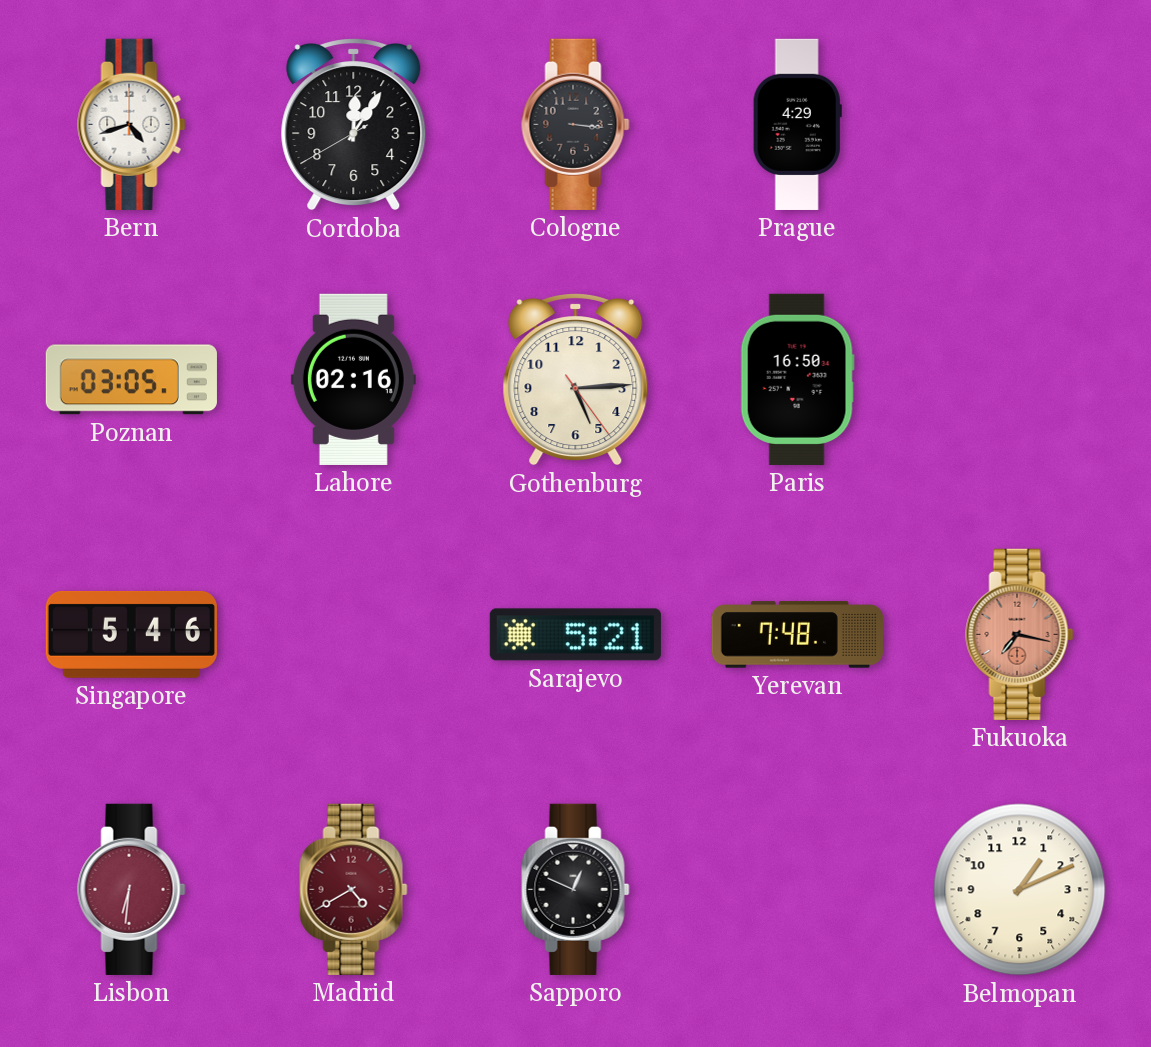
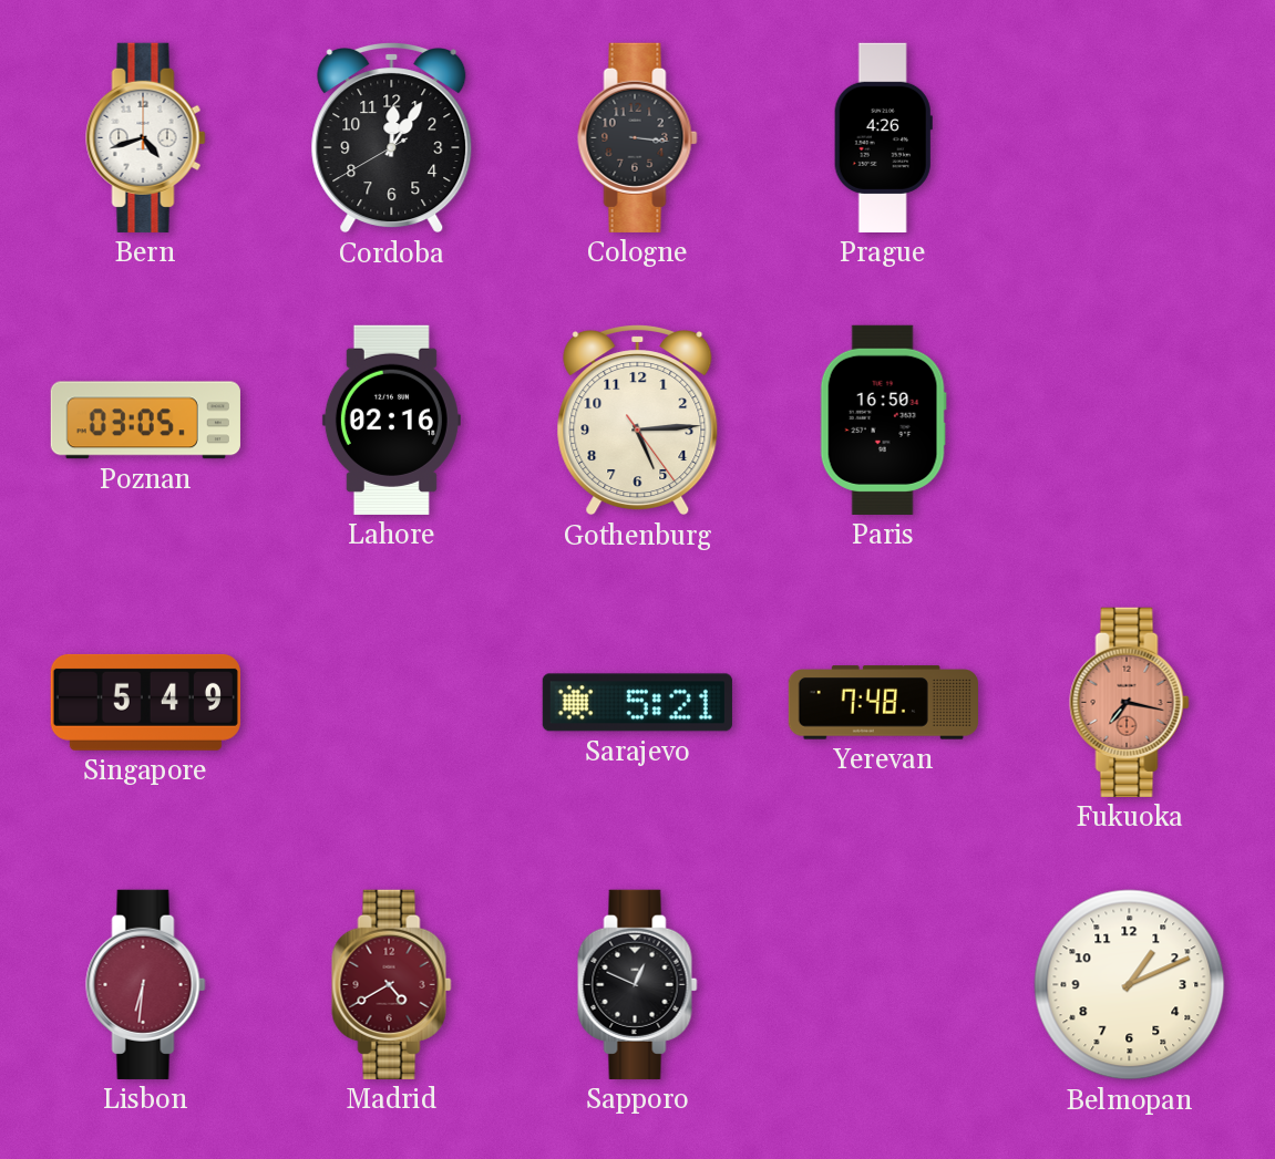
Prague: 4:29 -> 4:26
Singapore: 5:46 -> 5:49
